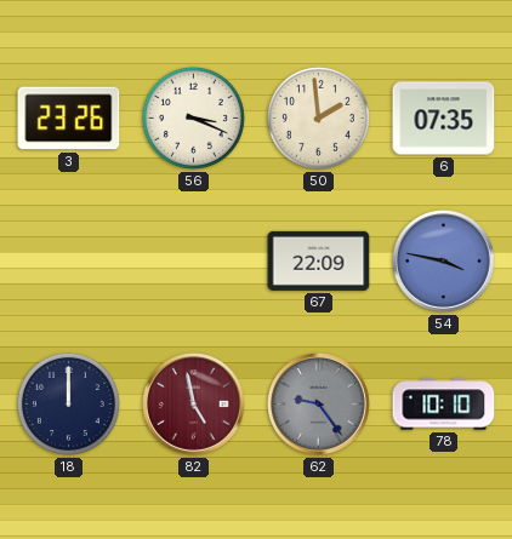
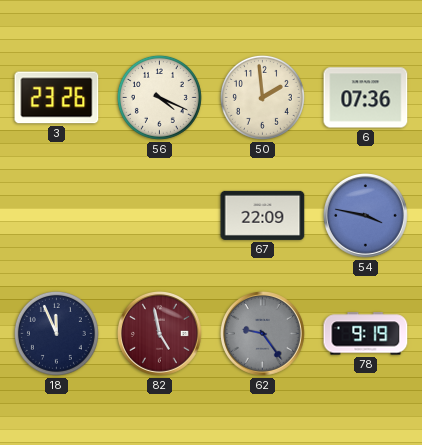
56: 3:19 -> 4:19
6: 07:35 -> 07:36
18: 12:00 -> 11:56
78: 10:10 -> 9:19
